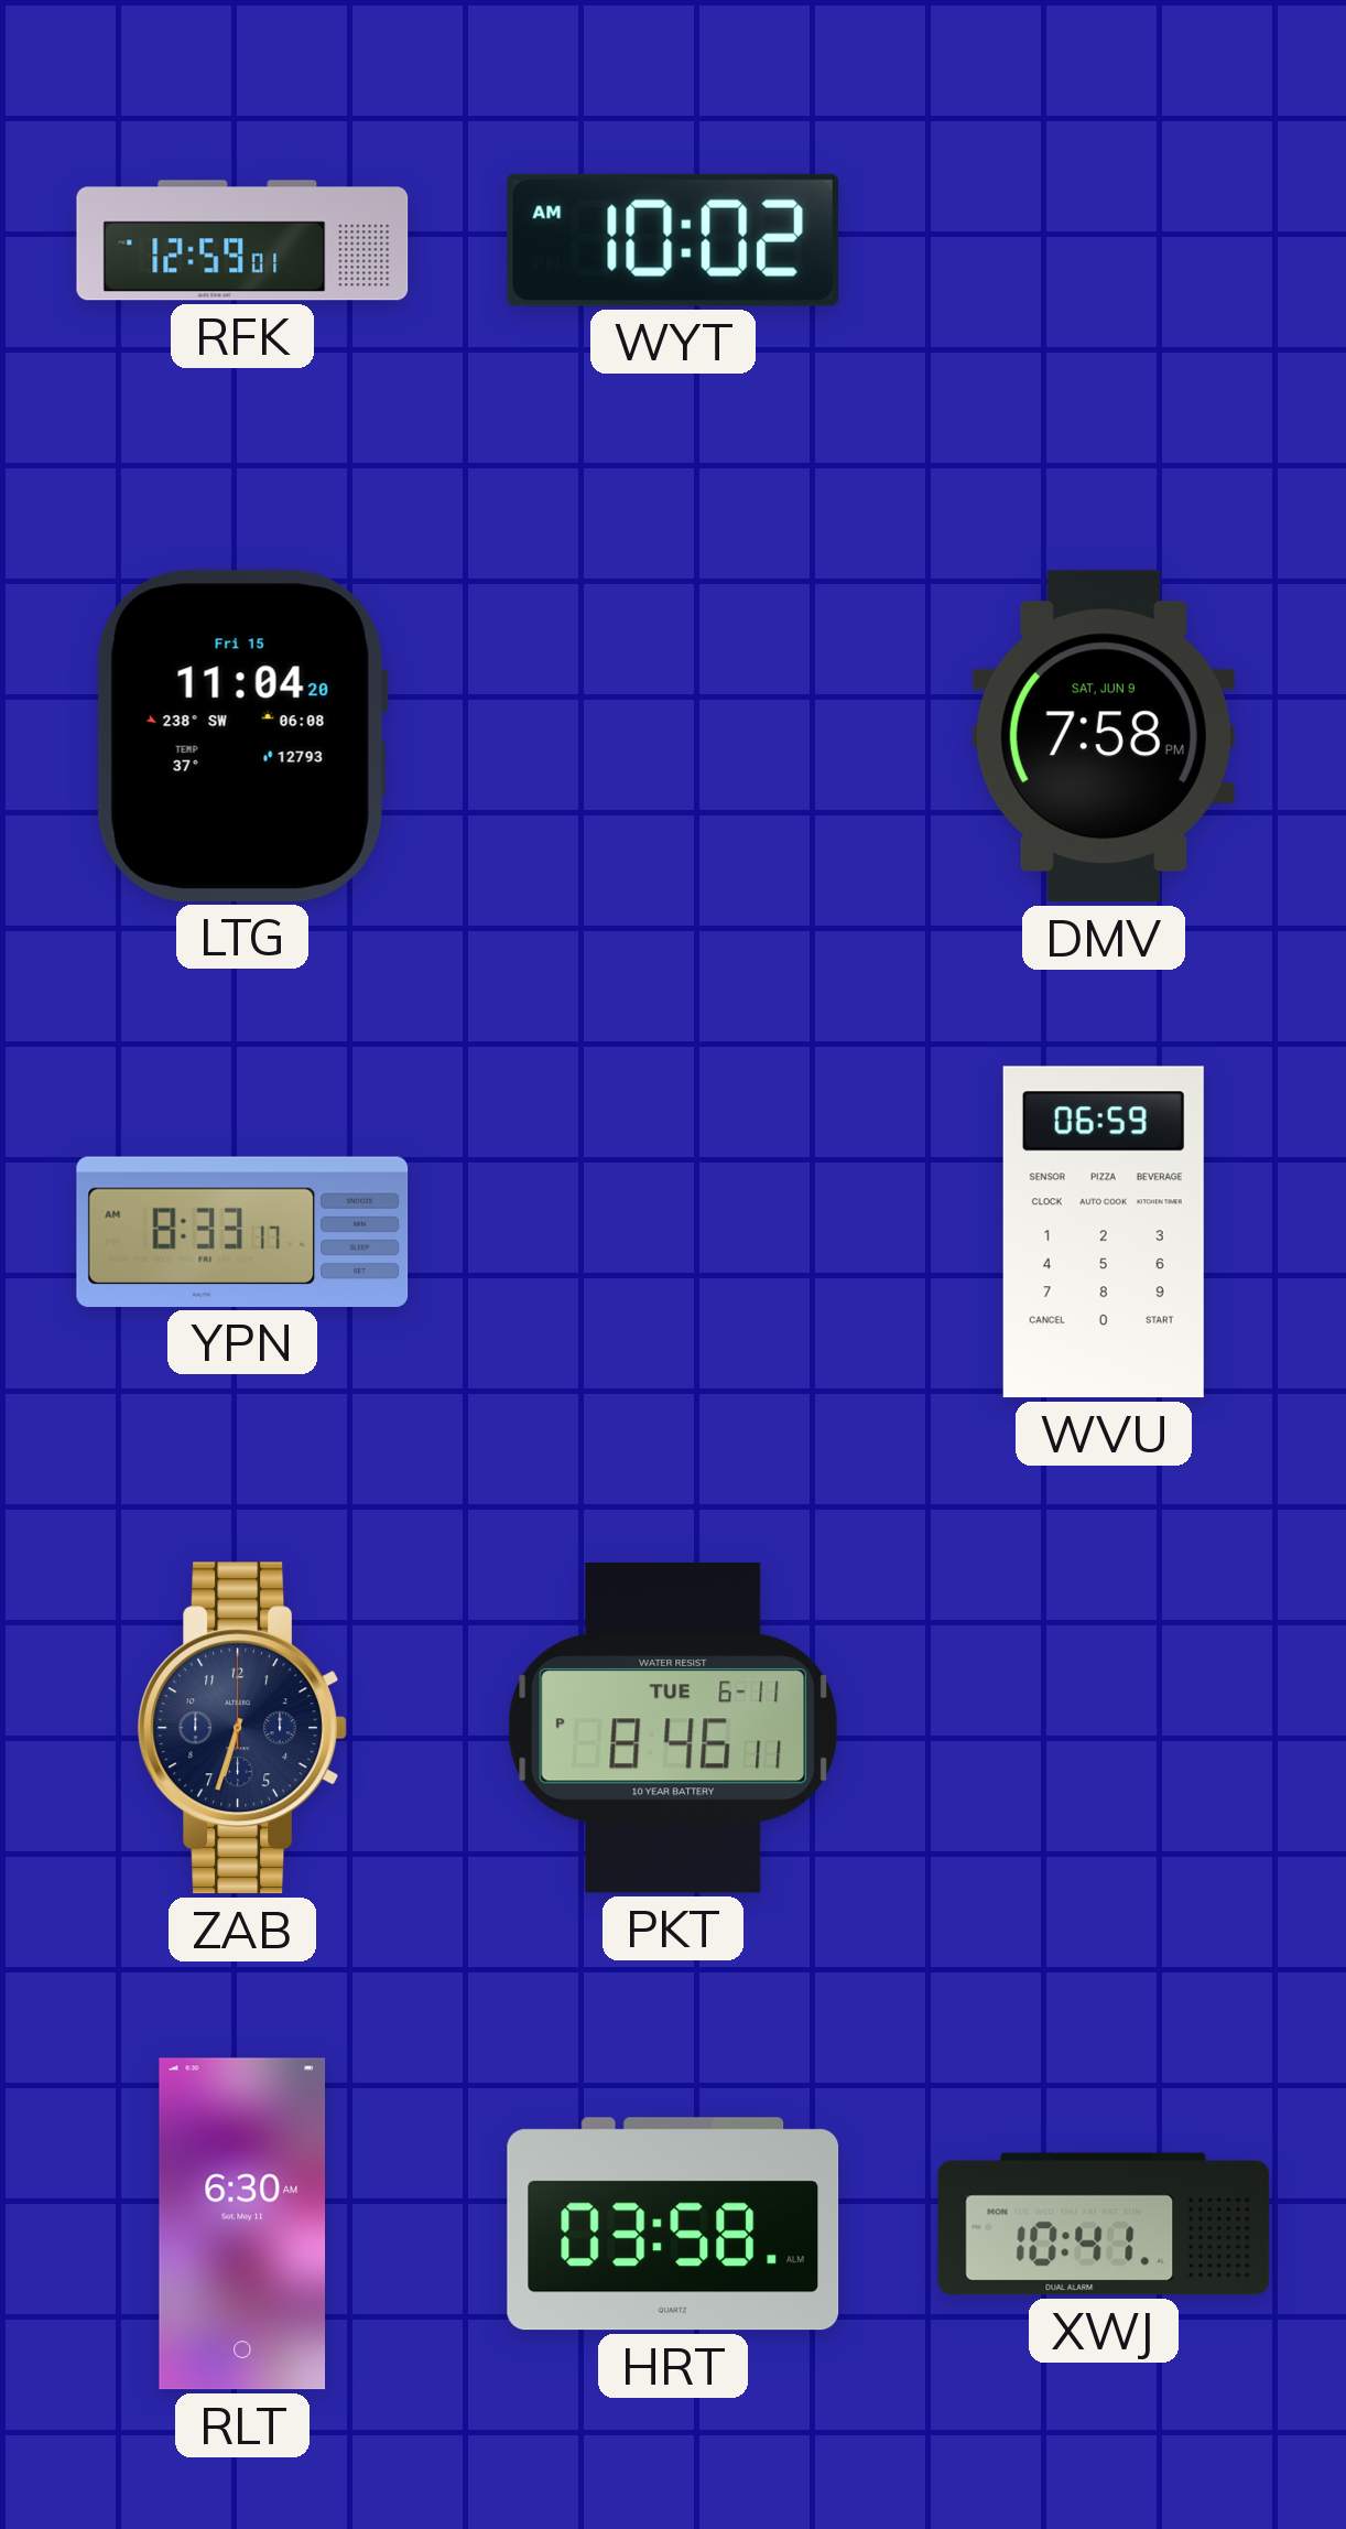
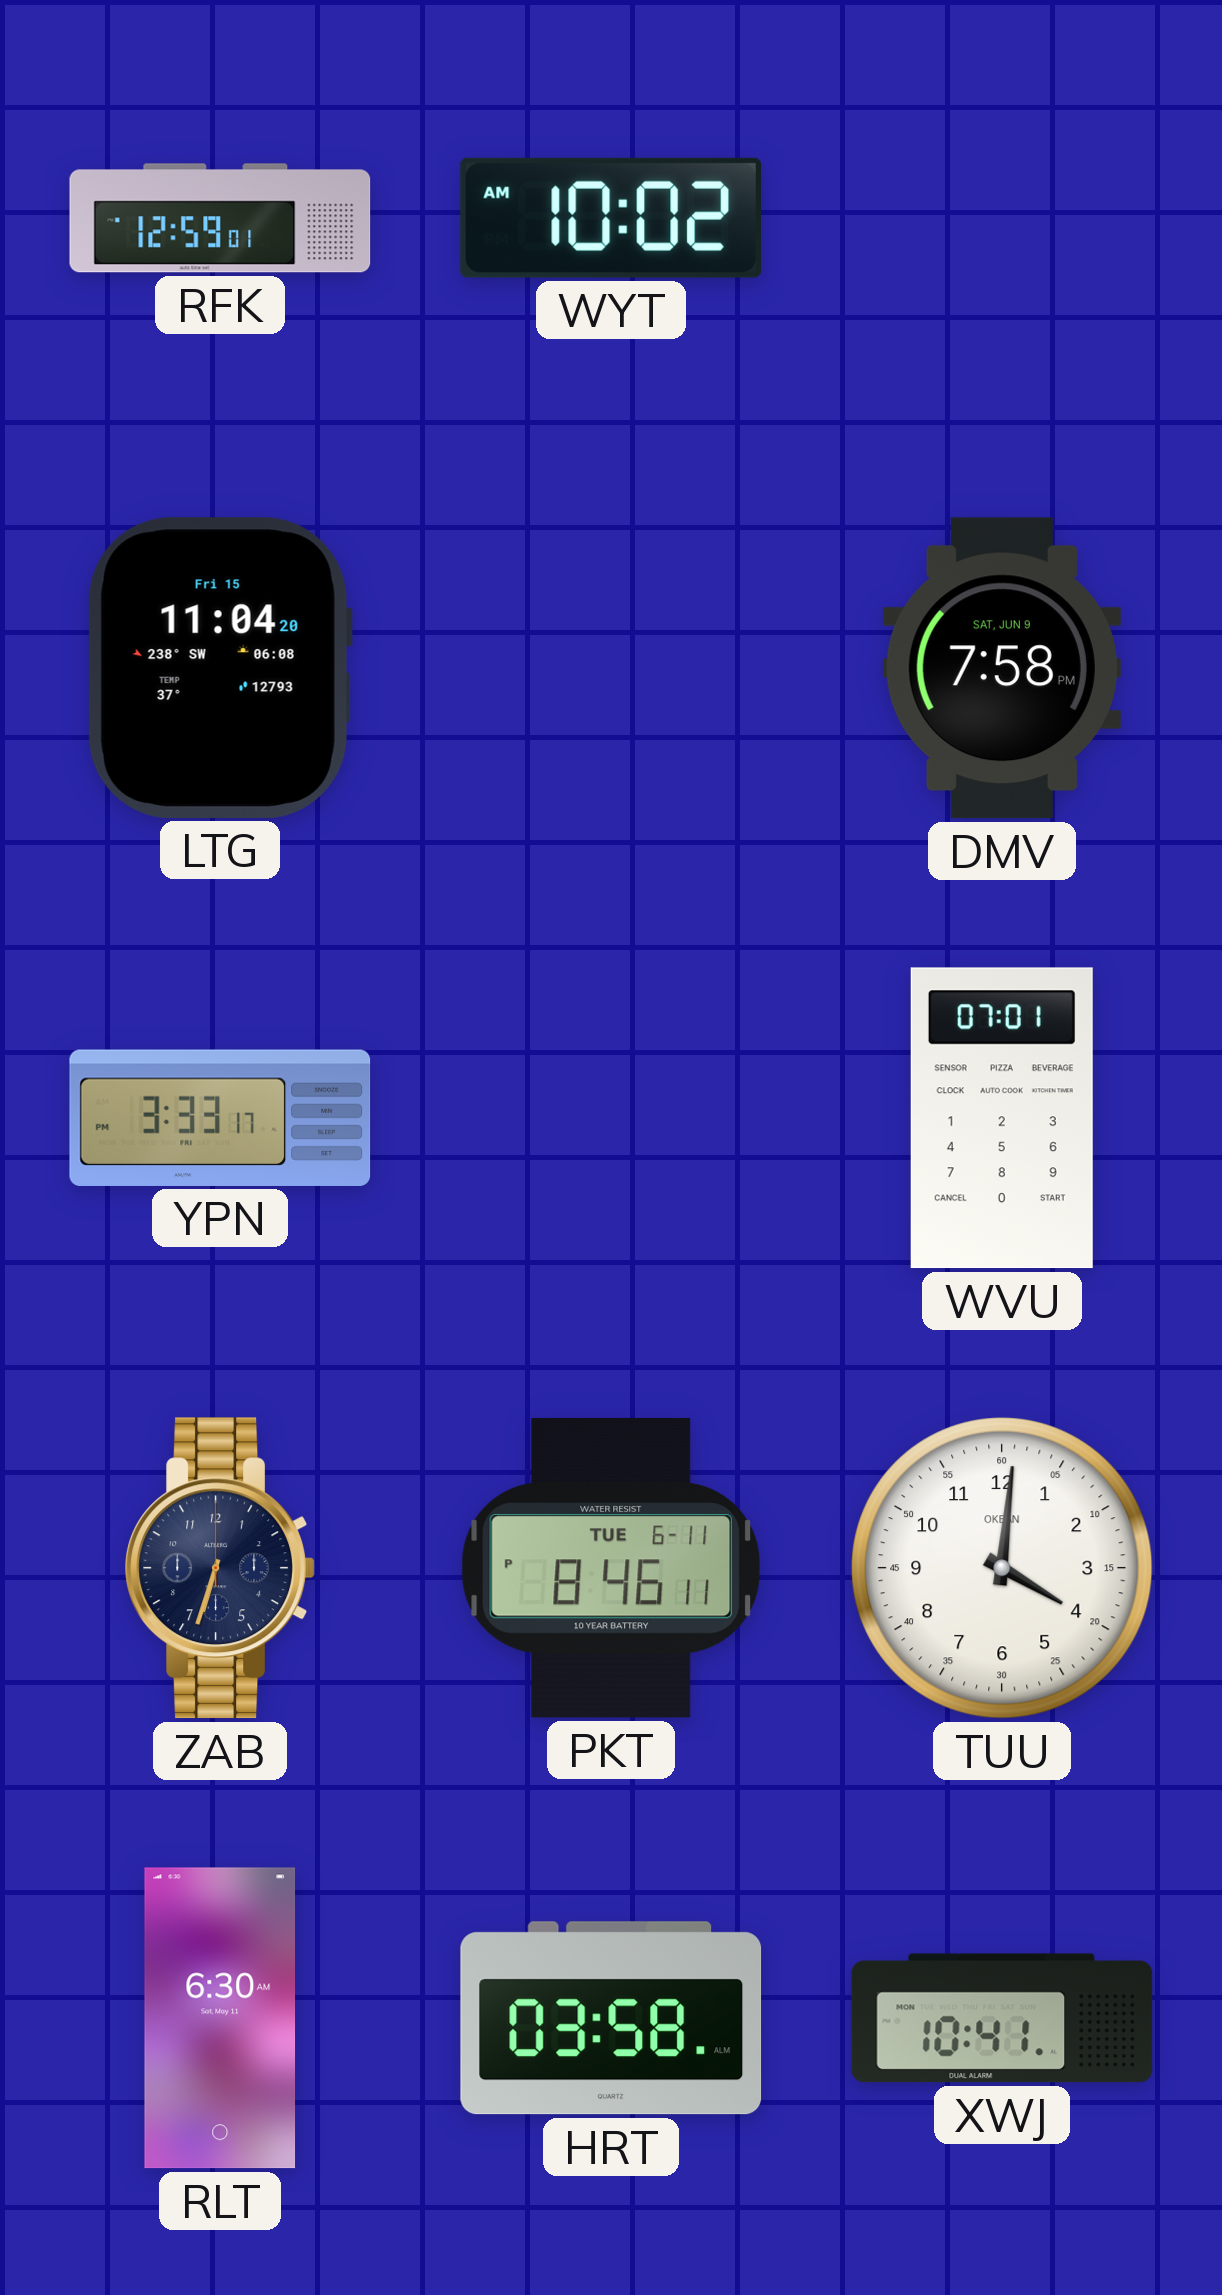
YPN: 8:33 -> 3:33
WVU: 06:59 -> 07:01
TUU: none -> 4:01
